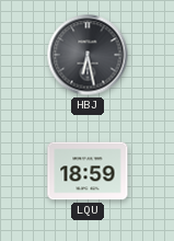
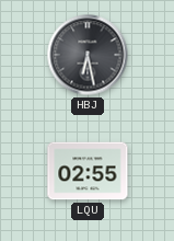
LQU: 18:59 -> 02:55
